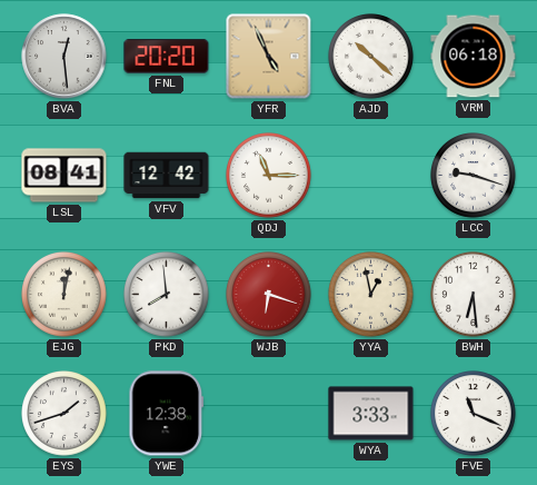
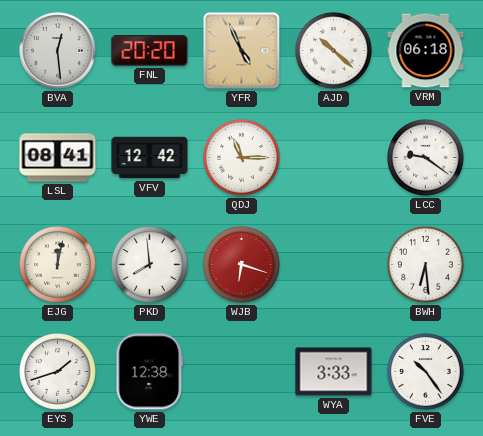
LCC: 9:18 -> 9:21
YYA: 12:58 -> none
FVE: 11:19 -> 10:24
